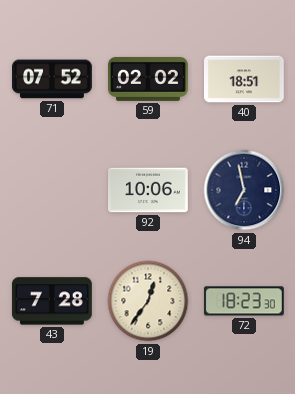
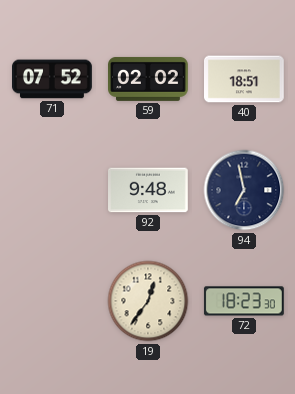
92: 10:06 -> 9:48
43: 7:28 -> none
